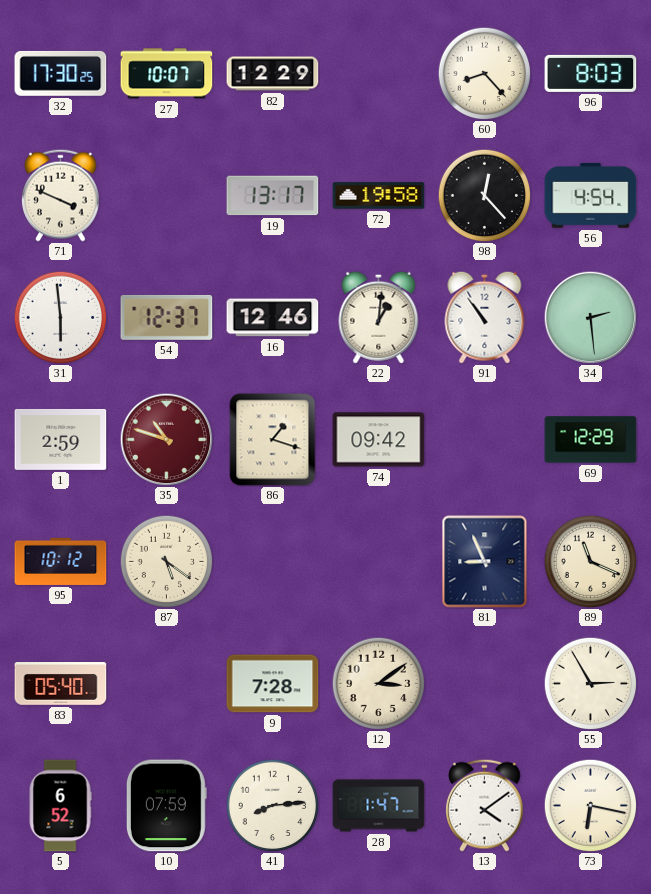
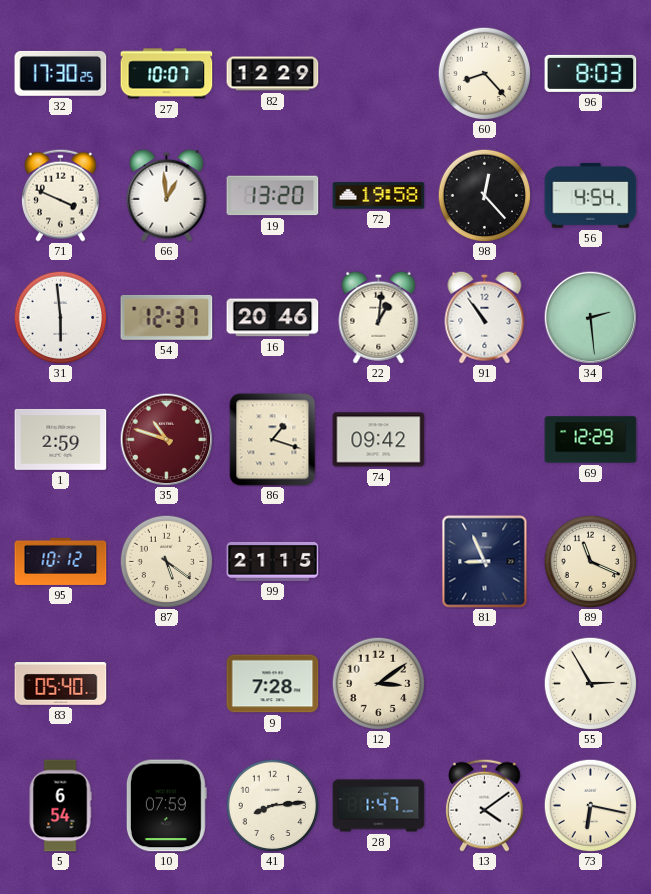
66: none -> 12:59
19: 13:17 -> 13:20
16: 12:46 -> 20:46
99: none -> 21:15
5: 6:52 -> 6:54
